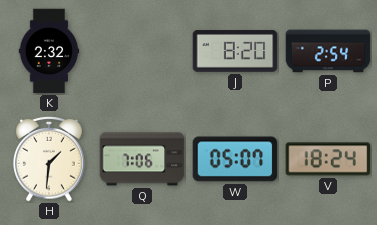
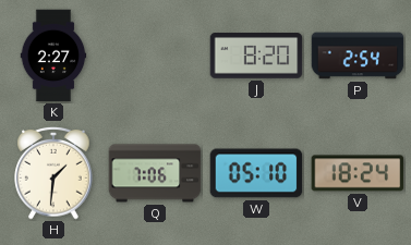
K: 2:32 -> 2:27
W: 05:07 -> 05:10
